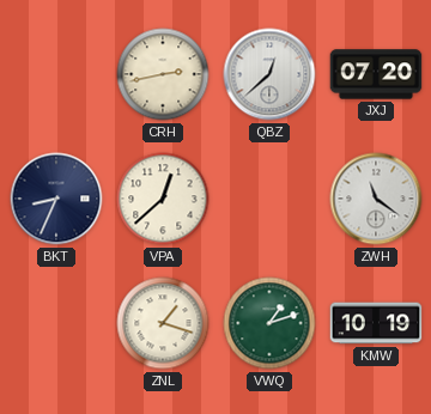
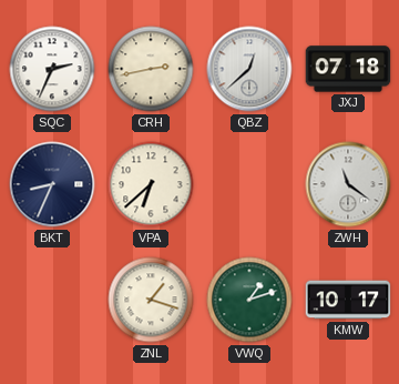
SQC: none -> 2:34
JXJ: 07:20 -> 07:18
VPA: 12:38 -> 6:38
KMW: 10:19 -> 10:17
